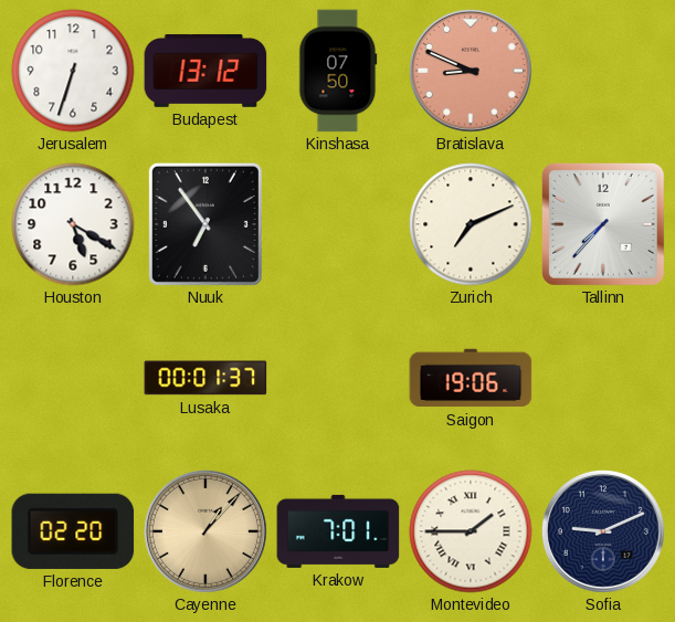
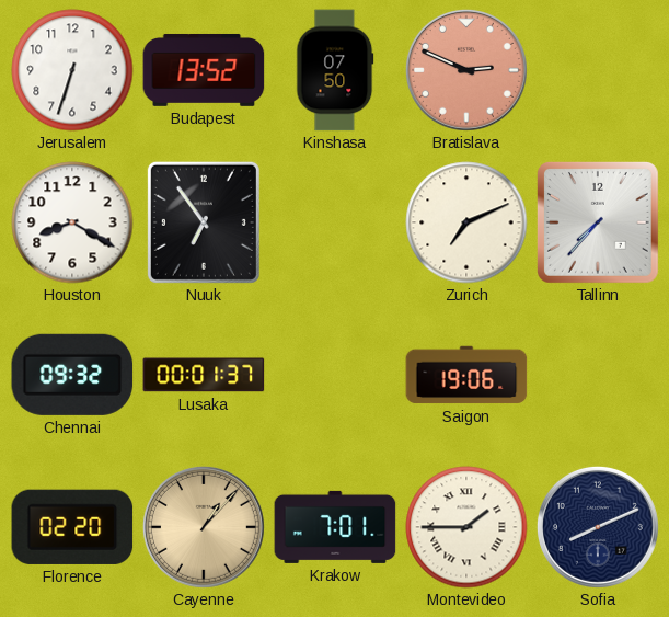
Budapest: 13:12 -> 13:52
Bratislava: 8:49 -> 2:49
Houston: 5:20 -> 8:20
Chennai: none -> 09:32
Sofia: 9:11 -> 8:11
